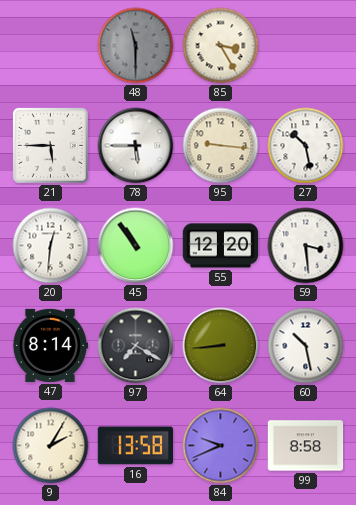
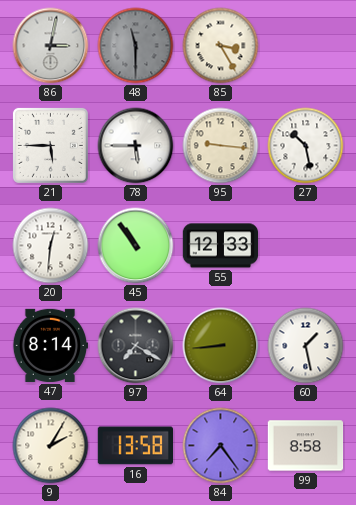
86: none -> 3:02
55: 12:20 -> 12:33
59: 3:29 -> none
60: 10:28 -> 1:28
84: 9:41 -> 7:24
